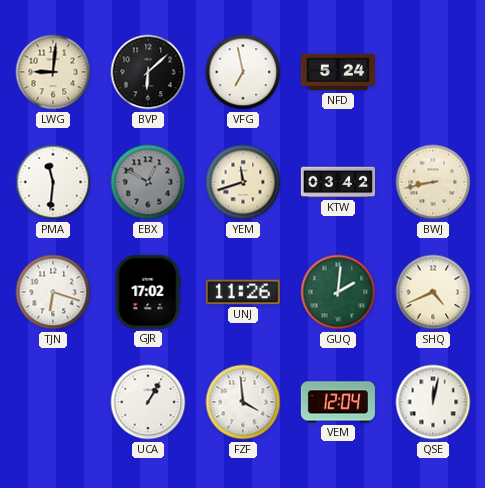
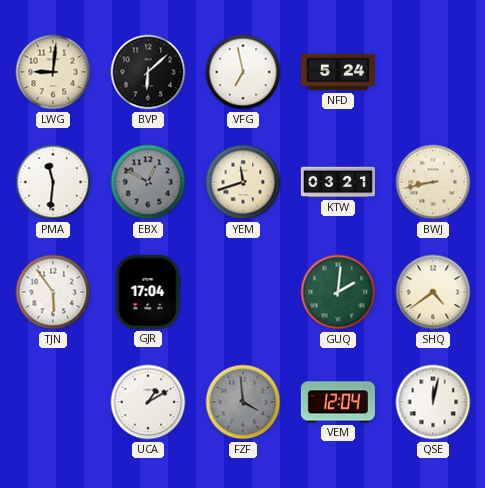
KTW: 03:42 -> 03:21
TJN: 6:18 -> 5:54
GJR: 17:02 -> 17:04
UNJ: 11:26 -> none
SHQ: 4:41 -> 4:39
UCA: 1:05 -> 1:10
FZF dial: white -> grey
